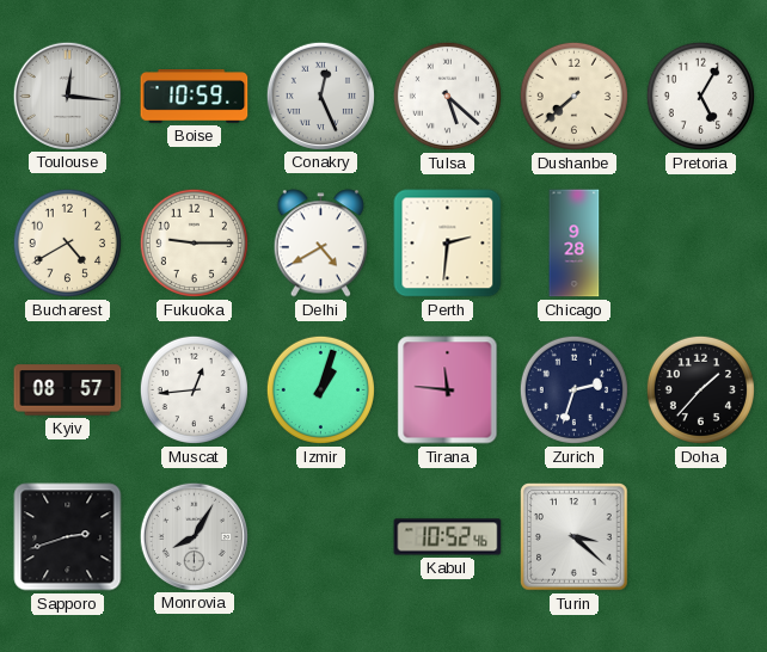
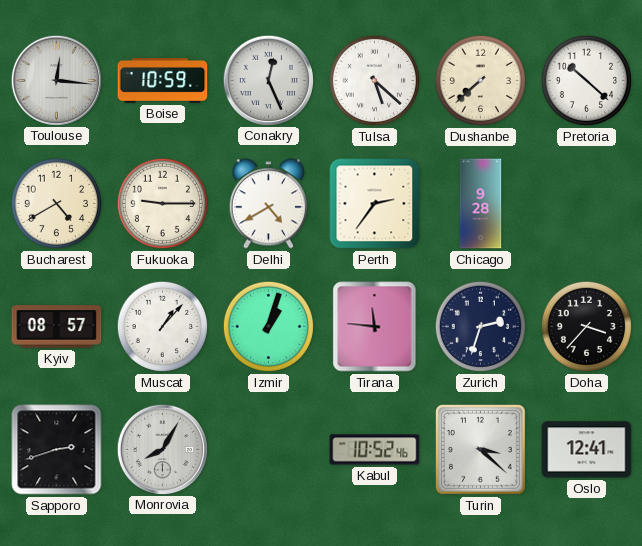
Pretoria: 5:05 -> 10:22
Perth: 2:31 -> 2:36
Muscat: 12:44 -> 1:07
Doha: 1:37 -> 3:37
Oslo: none -> 12:41
